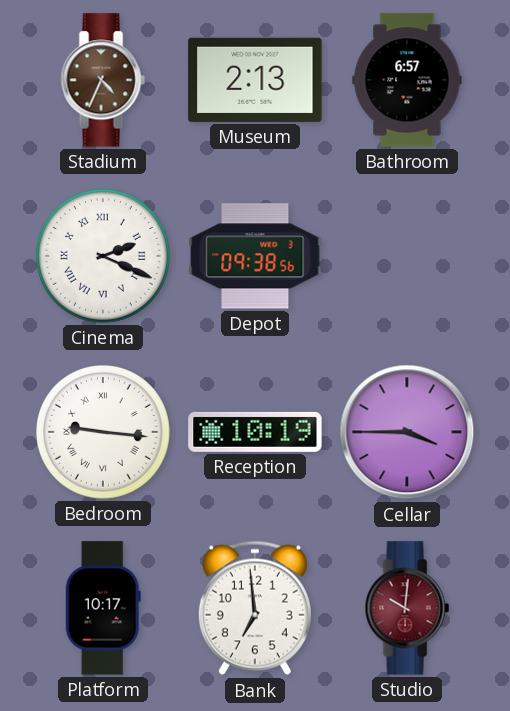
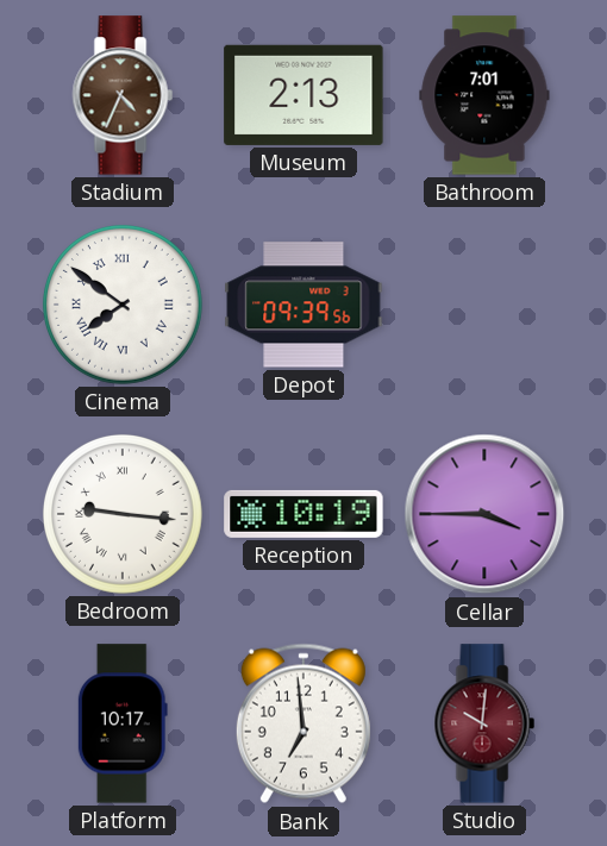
Bathroom: 6:57 -> 7:01
Cinema: 2:19 -> 7:51
Depot: 09:38 -> 09:39
